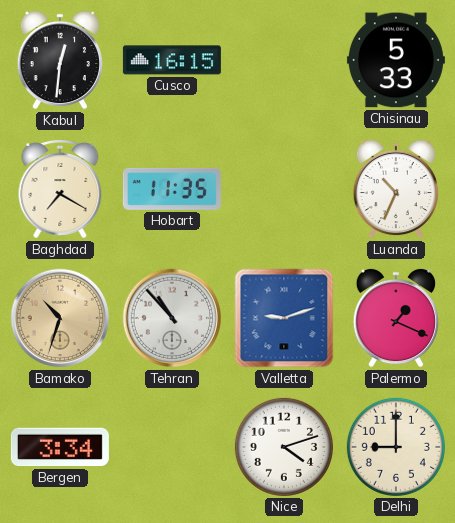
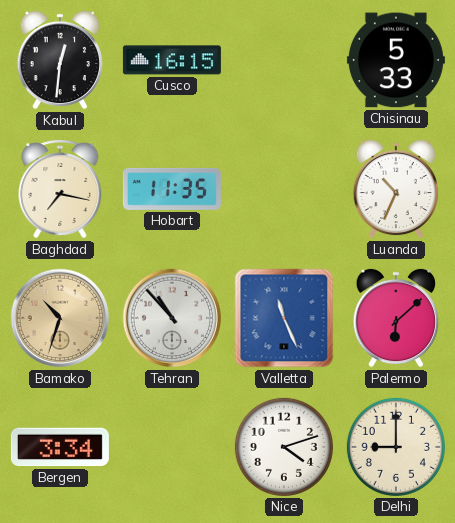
Baghdad: 7:20 -> 7:17
Valletta: 9:12 -> 11:26
Palermo: 1:19 -> 6:08
